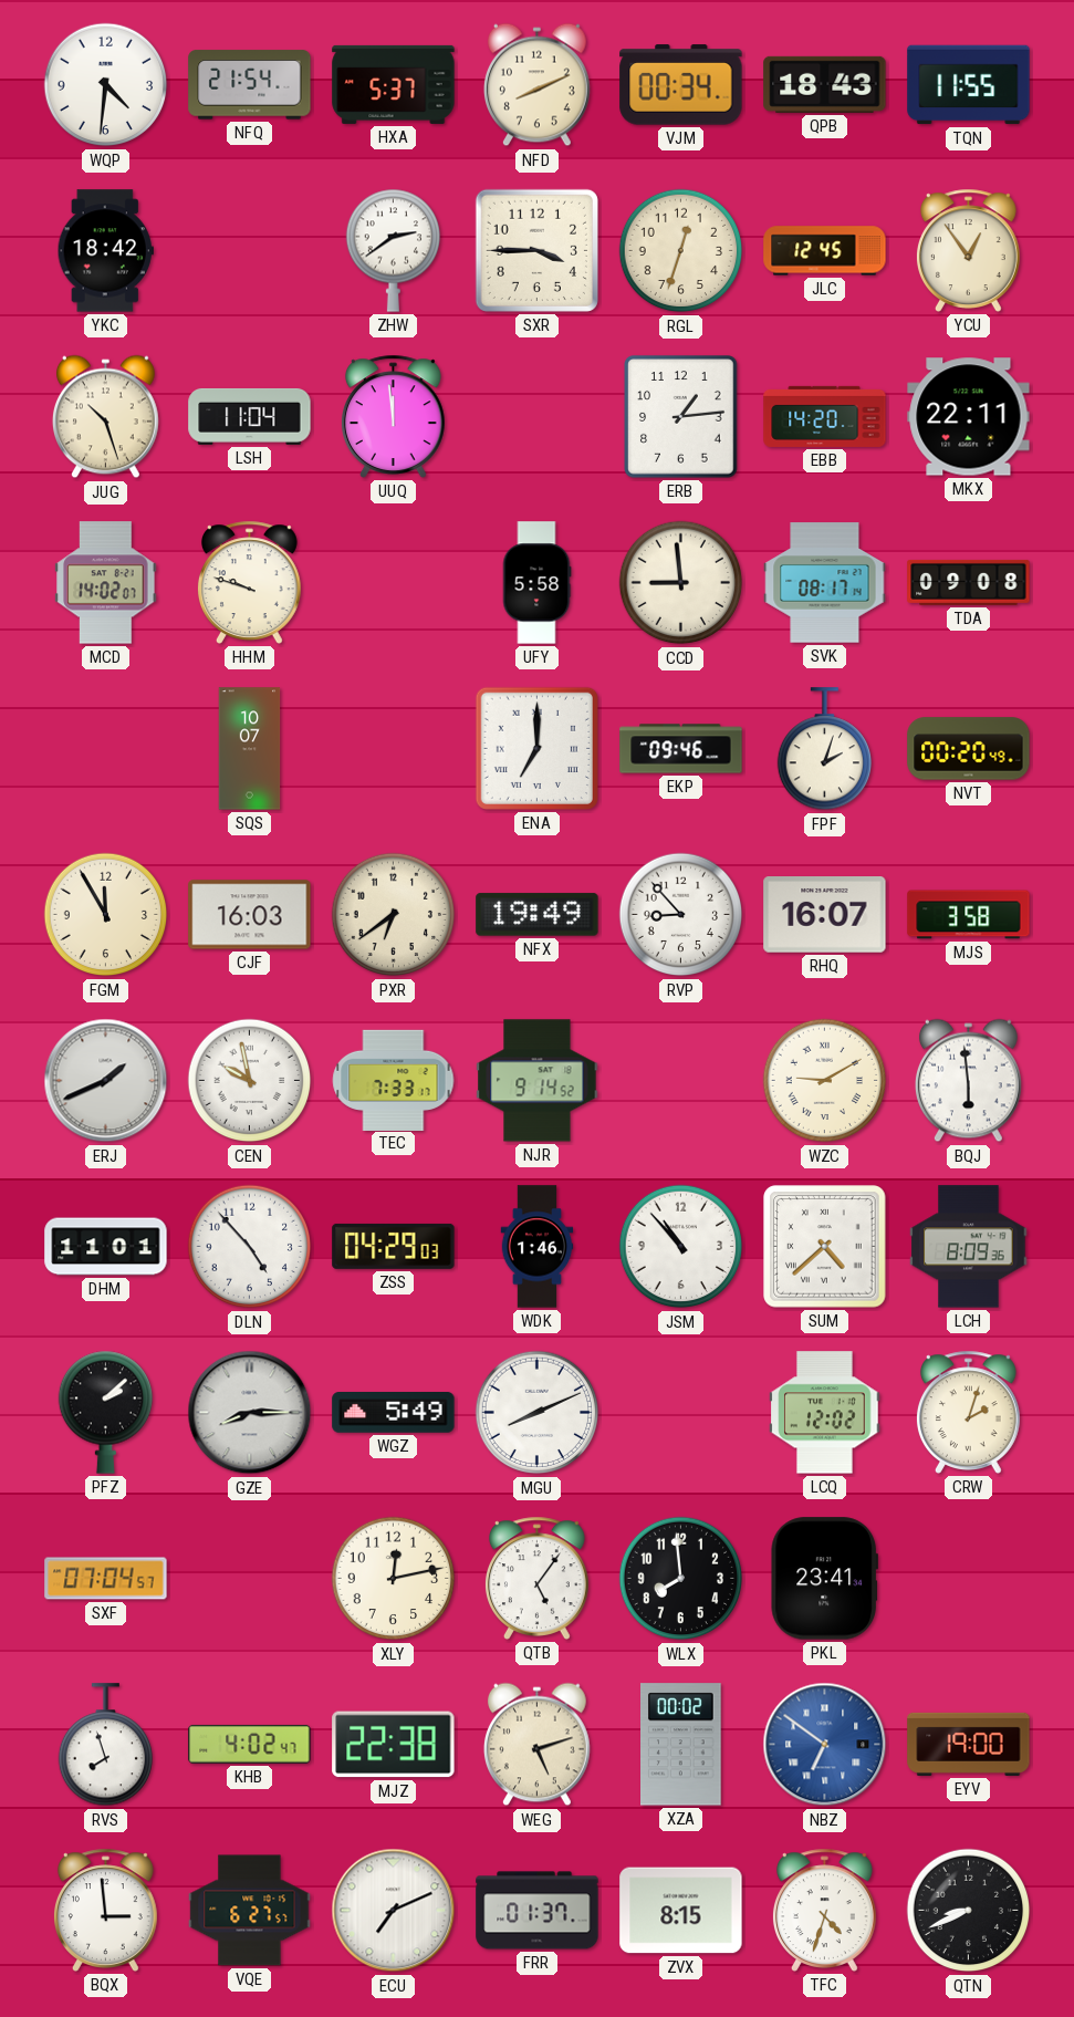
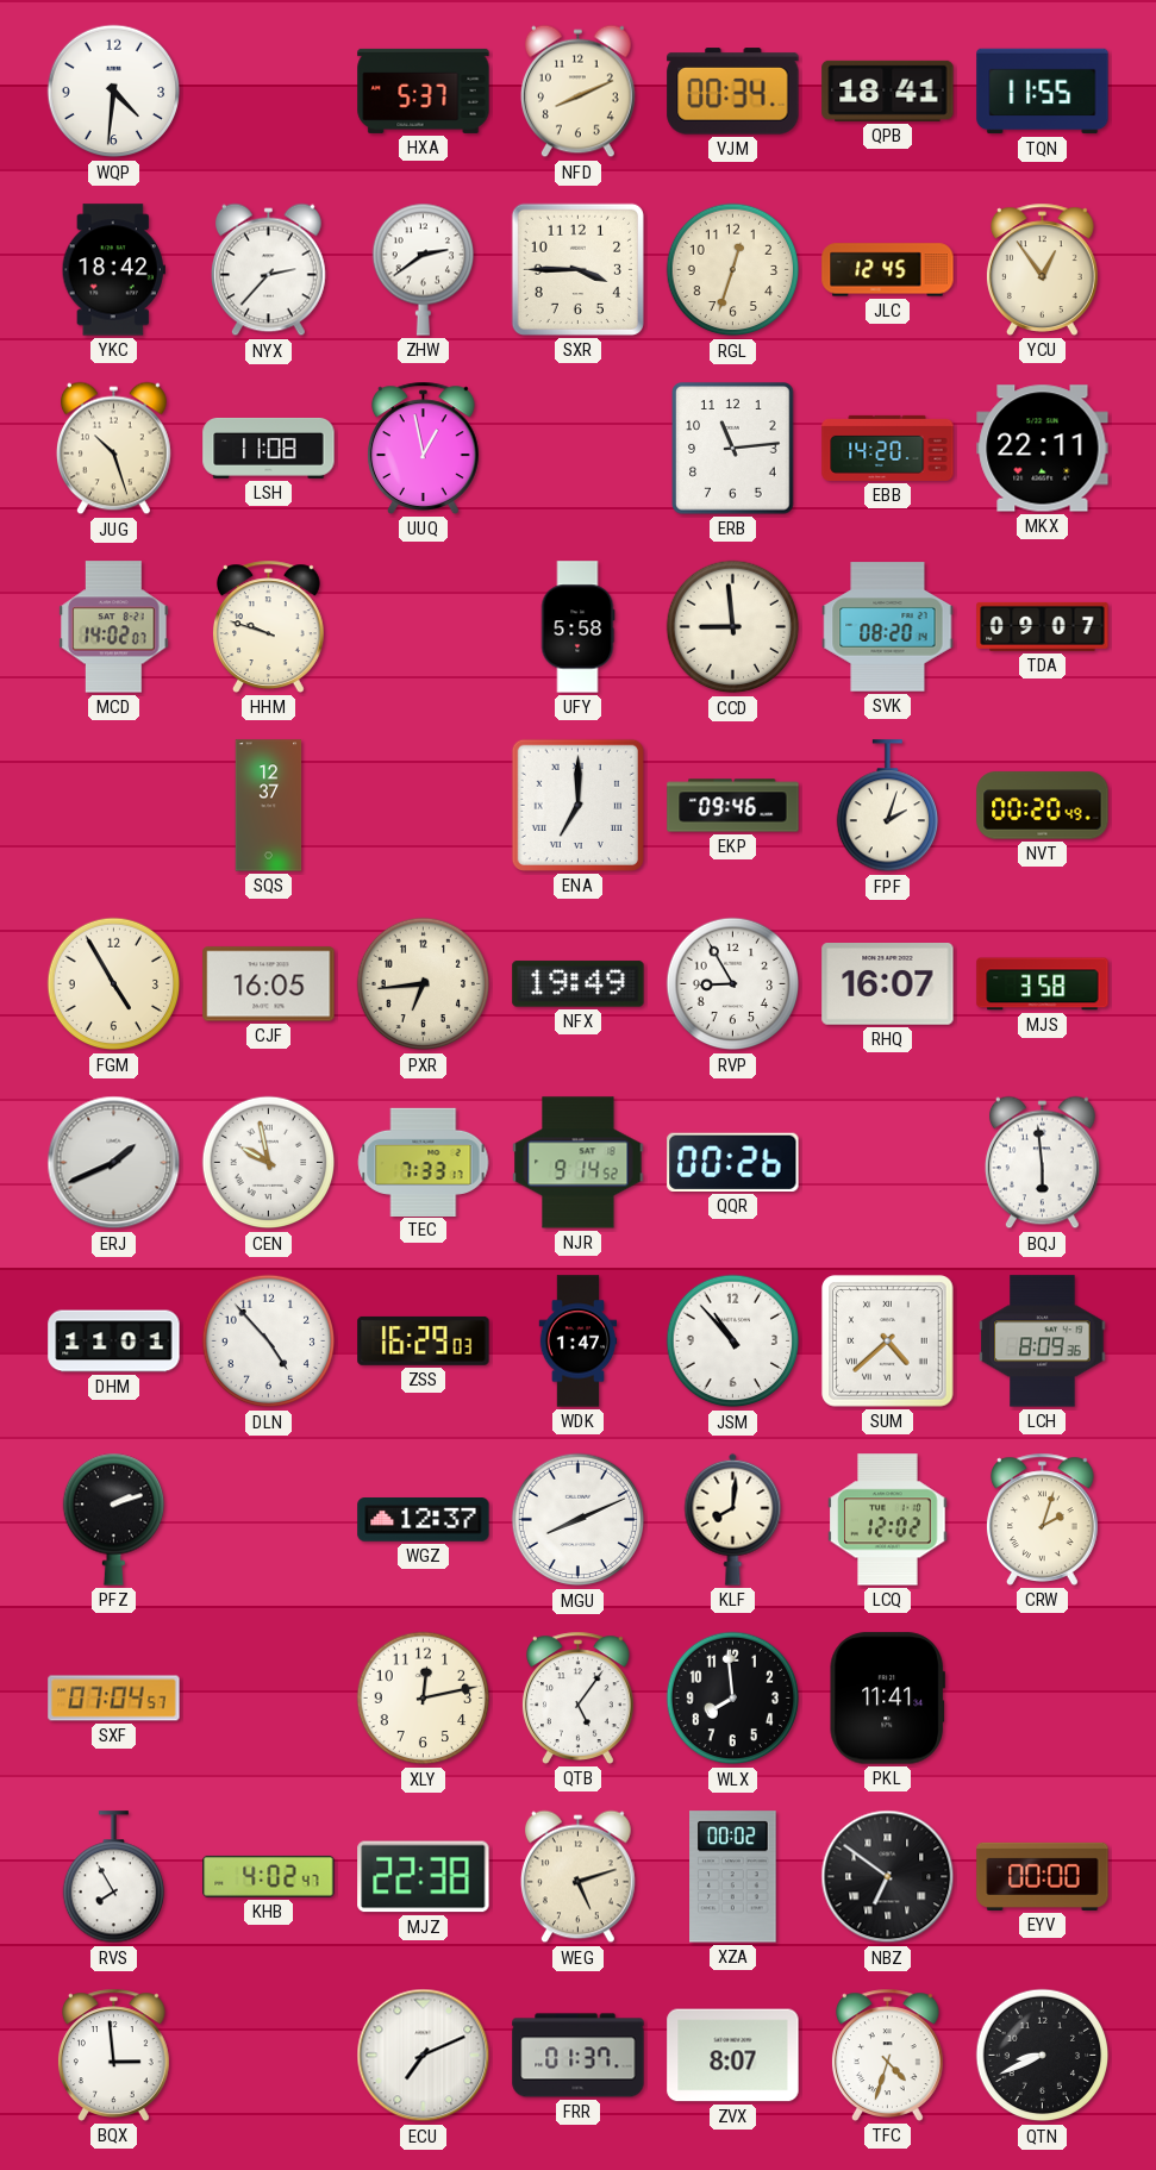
NFQ: 21:54 -> none
QPB: 18:43 -> 18:41
NYX: none -> 2:37
LSH: 11:04 -> 11:08
UUQ: 11:59 -> 12:58
ERB: 1:14 -> 11:14
SVK: 08:17 -> 08:20
TDA: 09:08 -> 09:07
SQS: 10:07 -> 12:37
FGM: 11:55 -> 4:55
CJF: 16:03 -> 16:05
PXR: 6:39 -> 6:44
RVP: 8:53 -> 8:55
QQR: none -> 00:26
WZC: 9:10 -> none
ZSS: 04:29 -> 16:29
WDK: 1:46 -> 1:47
PFZ: 2:08 -> 2:12
GZE: 8:15 -> none
WGZ: 5:49 -> 12:37
KLF: none -> 8:01
PKL: 23:41 -> 11:41
RVS: 7:57 -> 7:55
NBZ dial: blue -> black
EYV: 19:00 -> 00:00
VQE: 6:27 -> none
ZVX: 8:15 -> 8:07
